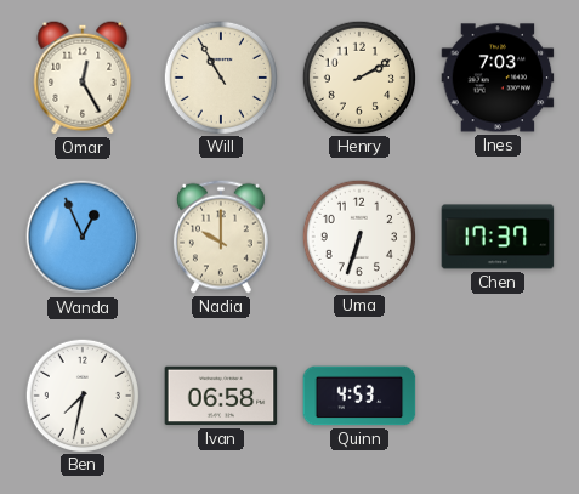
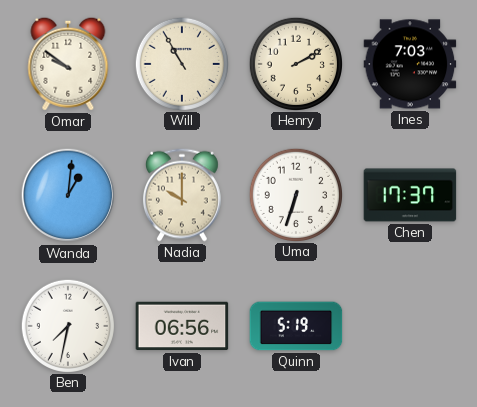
Omar: 12:25 -> 9:51
Wanda: 12:56 -> 1:01
Ivan: 06:58 -> 06:56
Quinn: 4:53 -> 5:19
